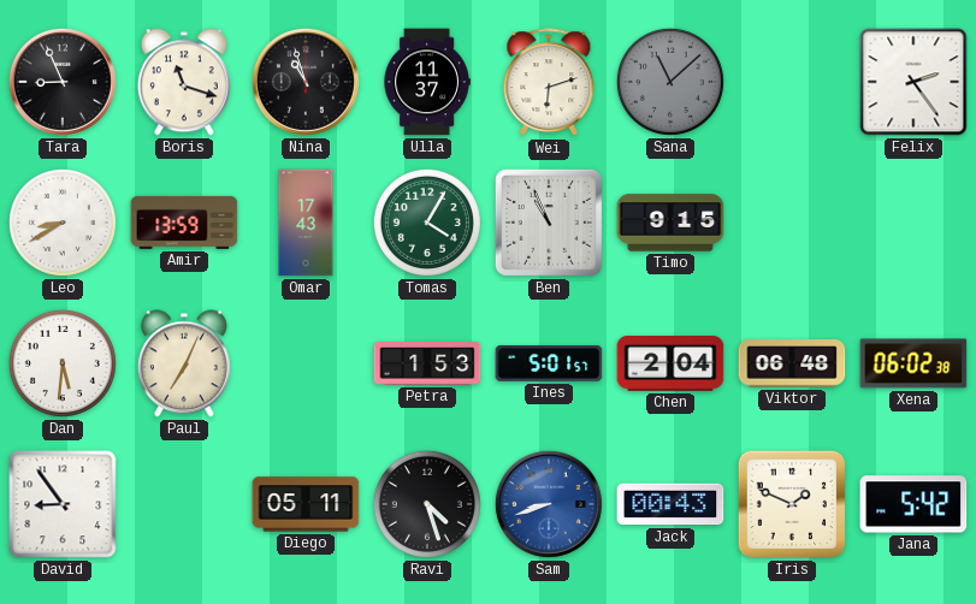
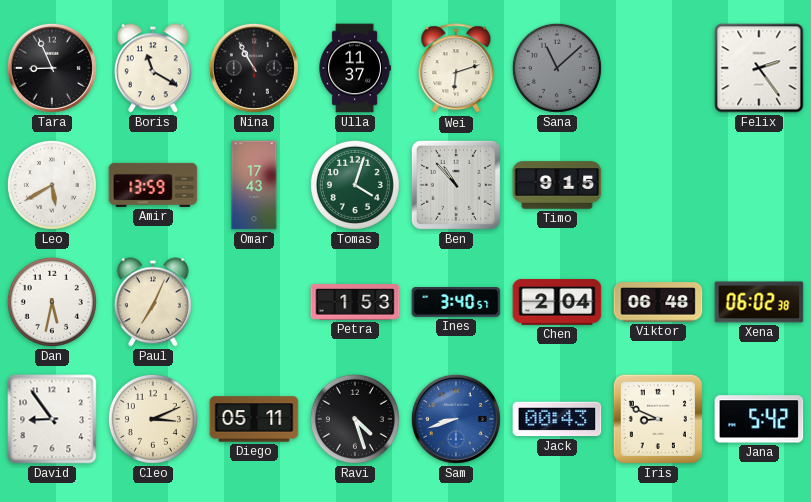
Boris: 11:18 -> 11:20
Nina: 10:57 -> 10:55
Leo: 8:40 -> 5:40
Tomas: 4:05 -> 4:03
Ben: 10:56 -> 10:53
Dan: 5:31 -> 5:32
Ines: 5:01 -> 3:40
Cleo: none -> 3:11
Iris: 1:49 -> 8:49
